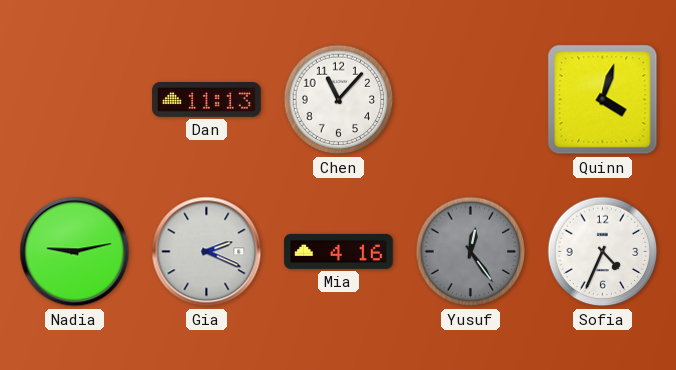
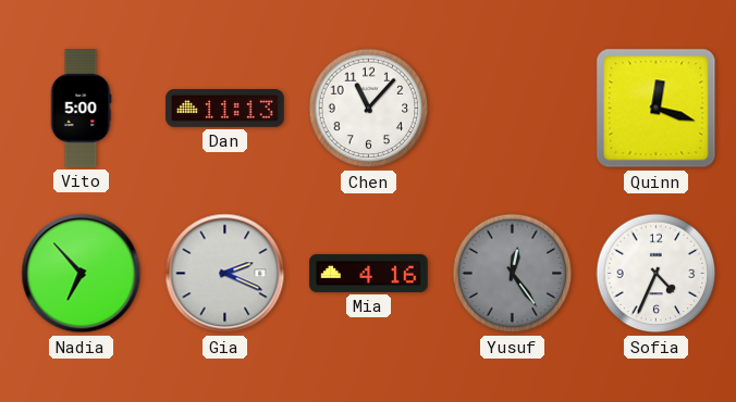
Vito: none -> 5:00
Quinn: 4:03 -> 12:18
Nadia: 9:13 -> 6:53
